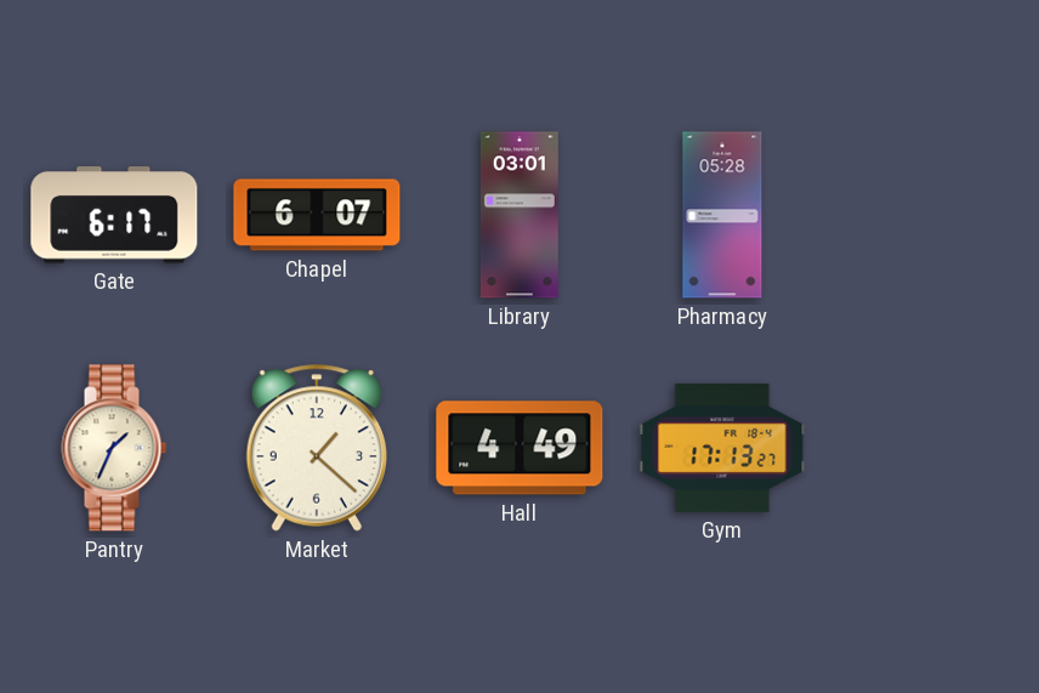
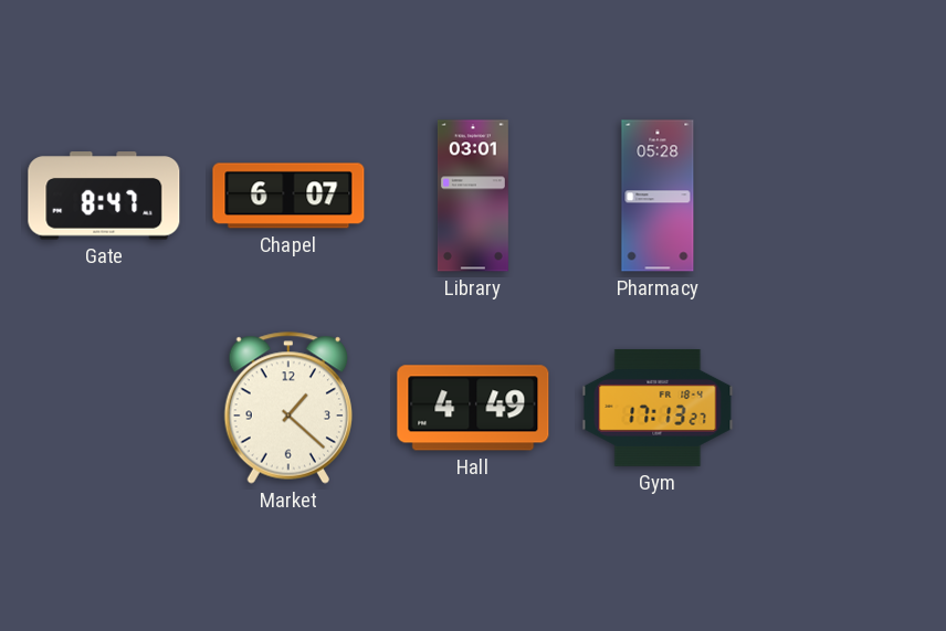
Gate: 6:17 -> 8:47
Pantry: 1:34 -> none
